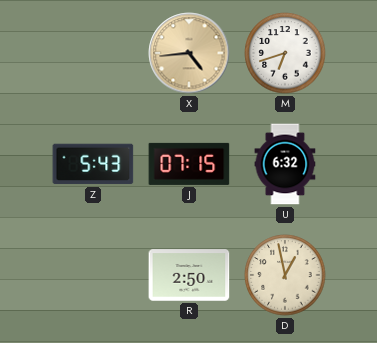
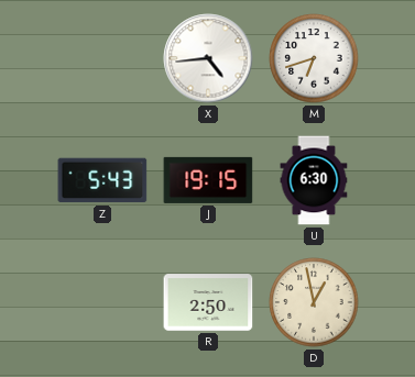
X dial: champagne -> white
J: 07:15 -> 19:15
U: 6:32 -> 6:30
